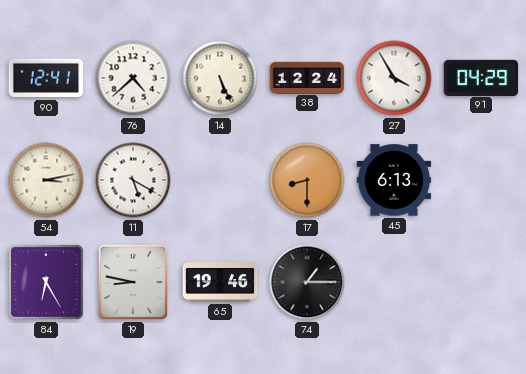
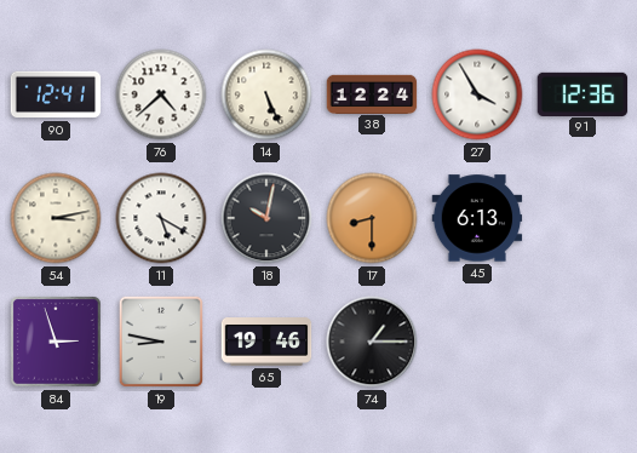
91: 04:29 -> 12:36
18: none -> 10:02
84: 6:25 -> 2:57
